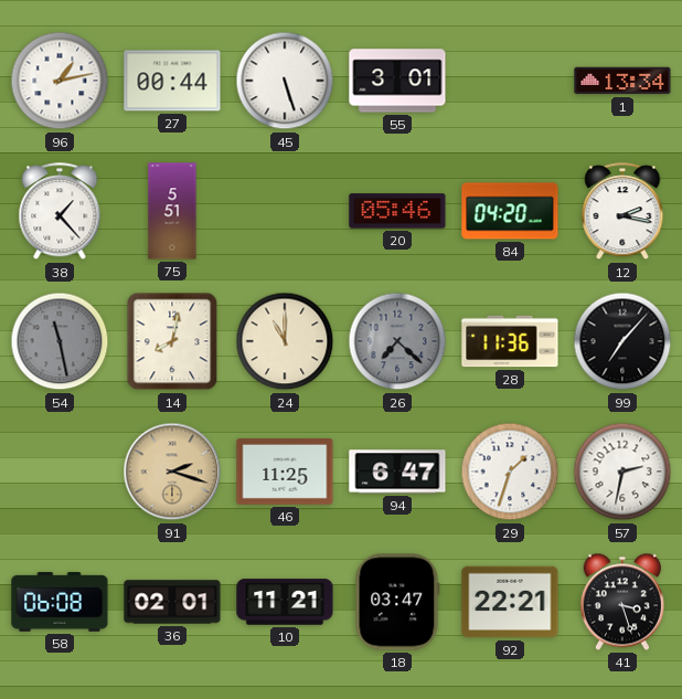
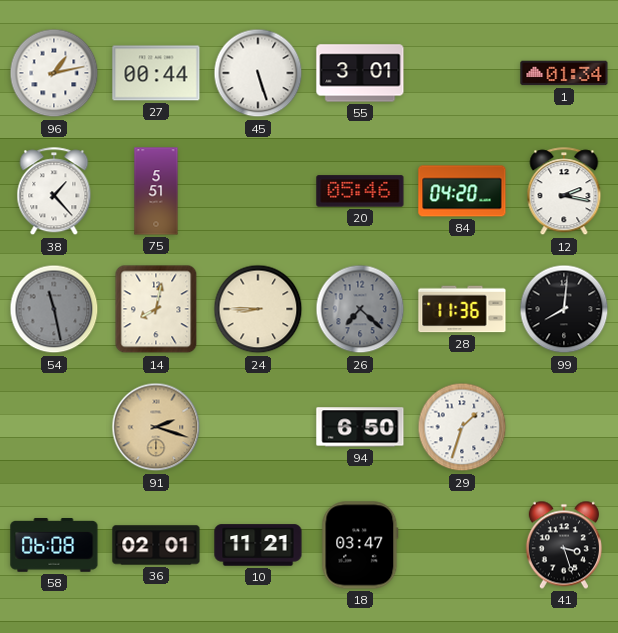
1: 13:34 -> 01:34
24: 11:00 -> 8:45
99: 7:07 -> 8:01
46: 11:25 -> none
94: 6:47 -> 6:50
57: 2:32 -> none
92: 22:21 -> none
